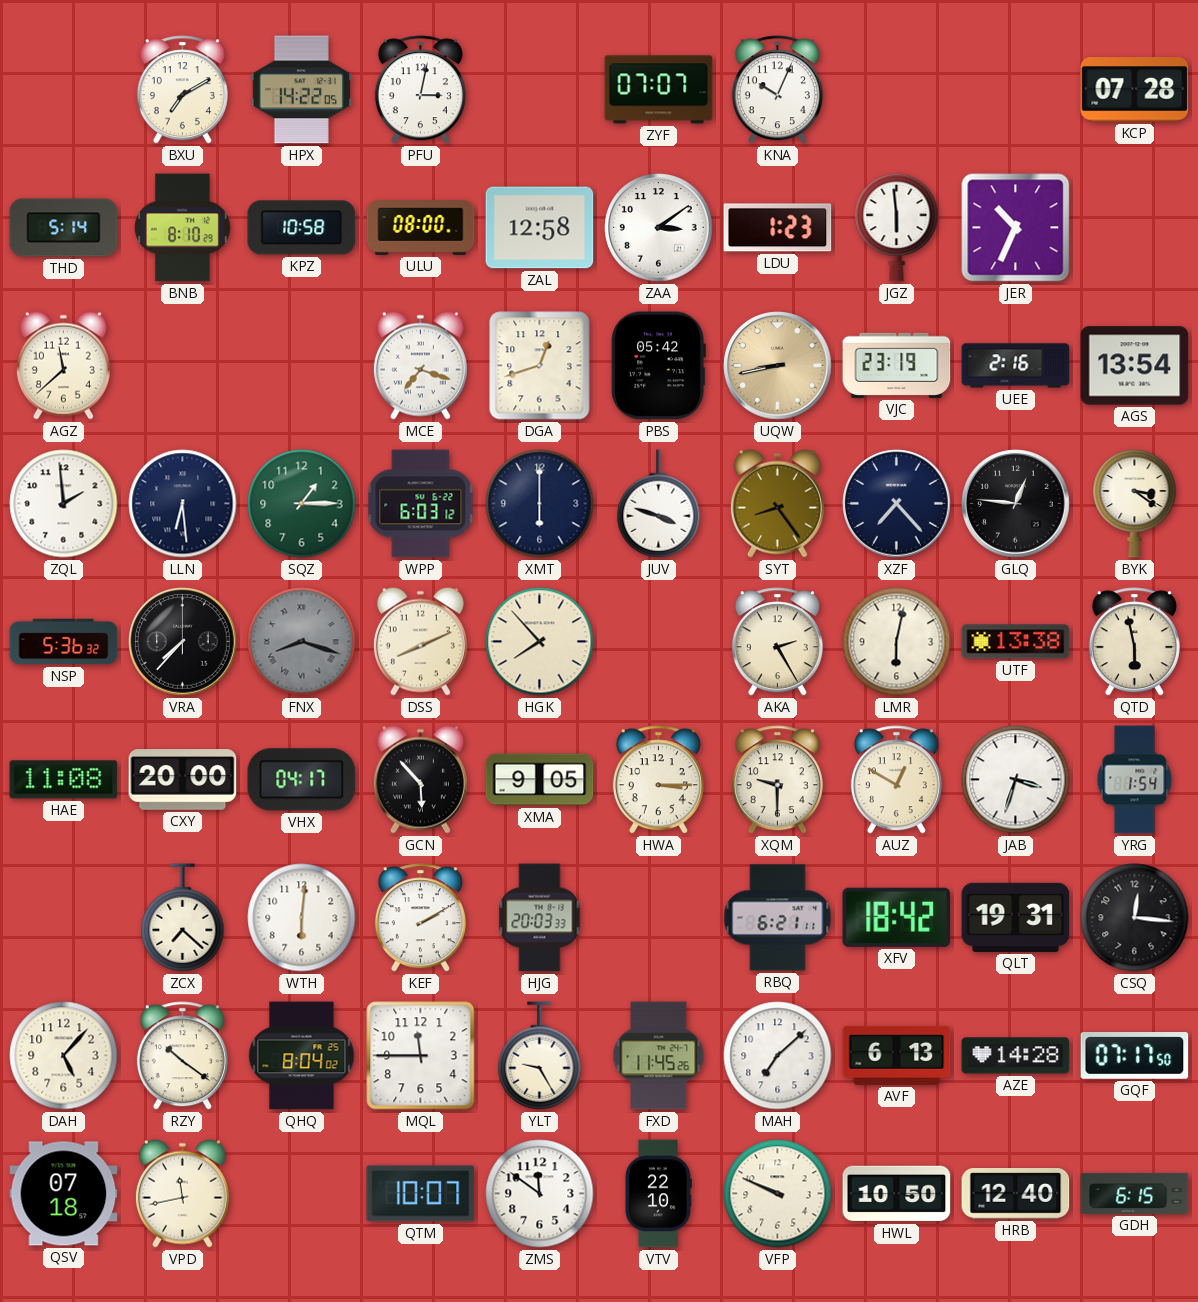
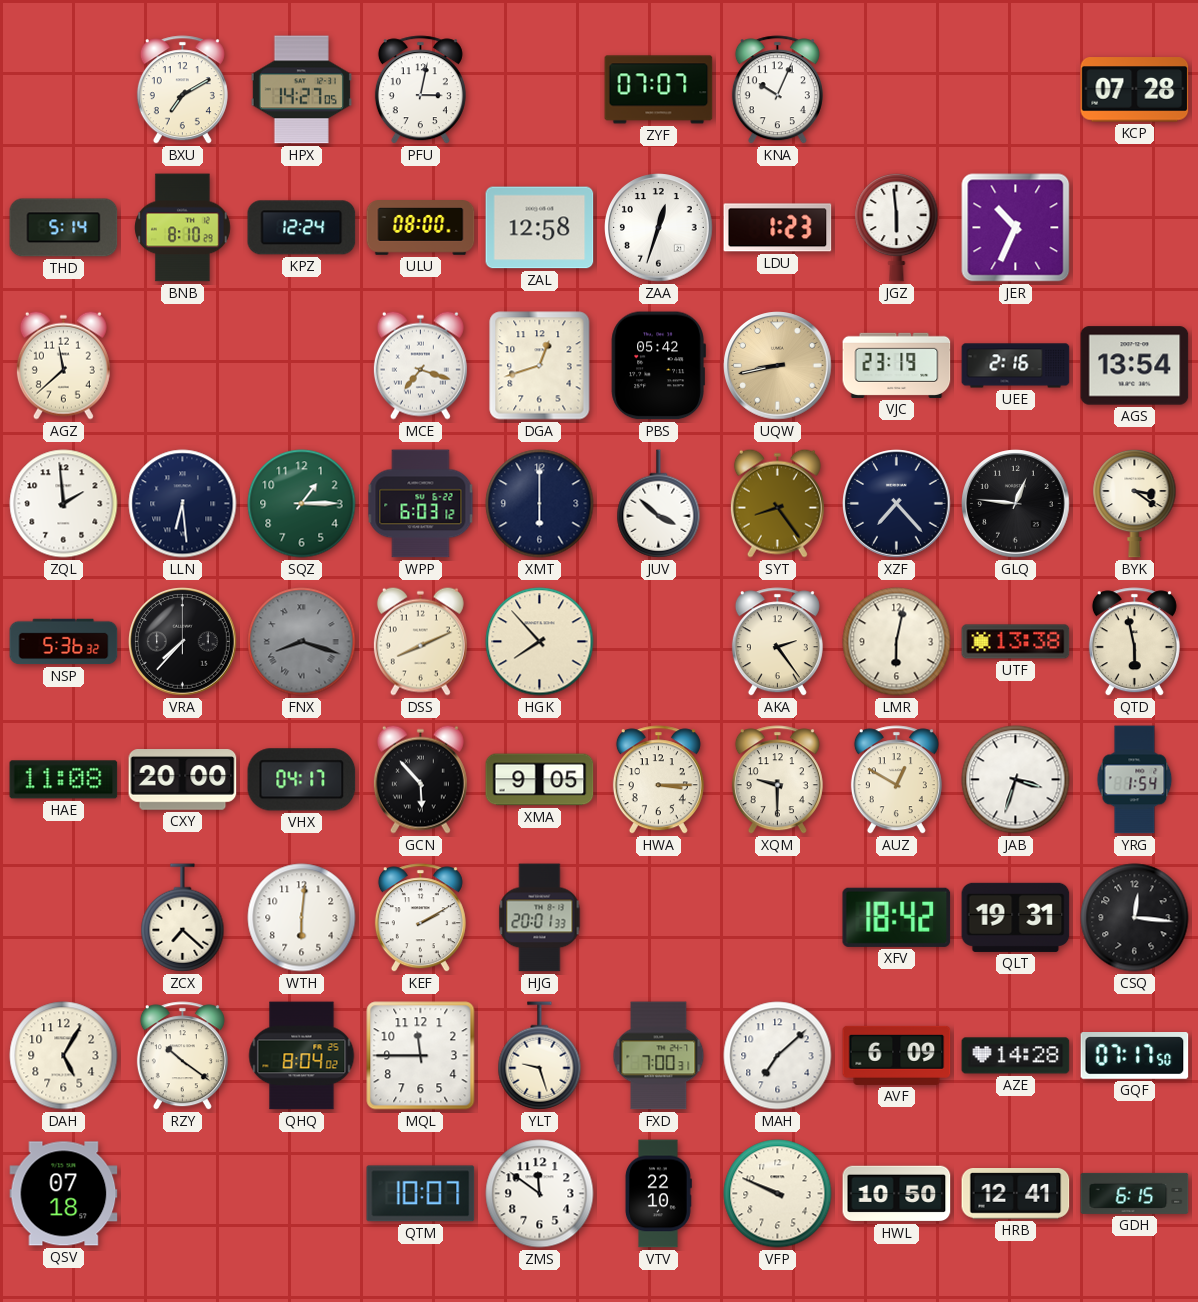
HPX: 14:22 -> 14:27
KPZ: 10:58 -> 12:24
ZAA: 3:09 -> 12:33
JUV: 3:48 -> 3:52
AKA: 2:25 -> 2:24
HJG: 20:03 -> 20:01
RBQ: 6:21 -> none
DAH: 5:07 -> 5:05
YLT: 9:25 -> 9:27
FXD: 11:45 -> 7:00
AVF: 6:13 -> 6:09
VPD: 11:43 -> none
HRB: 12:40 -> 12:41
